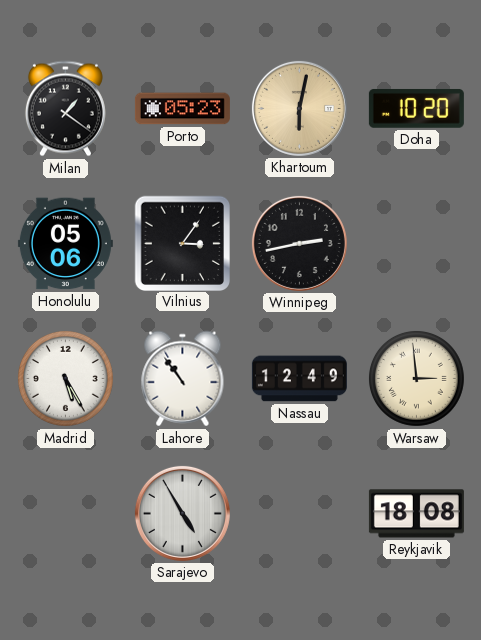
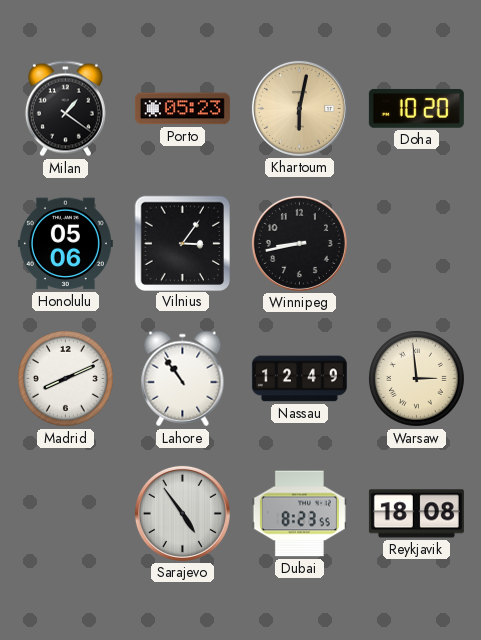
Winnipeg: 2:43 -> 8:43
Madrid: 5:25 -> 8:11
Sarajevo: 4:55 -> 4:54
Dubai: none -> 8:23
